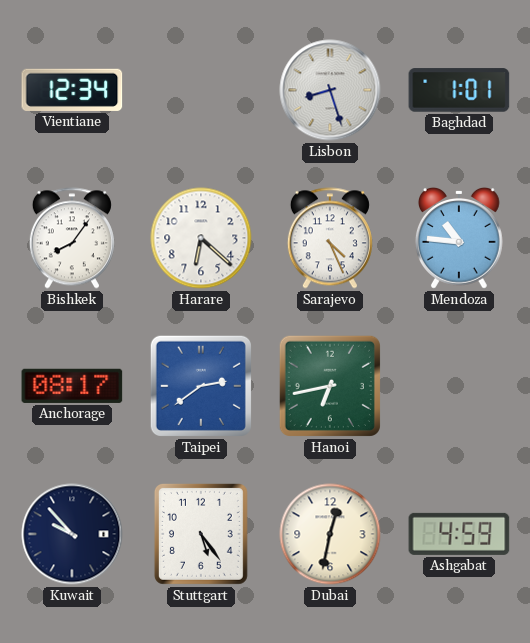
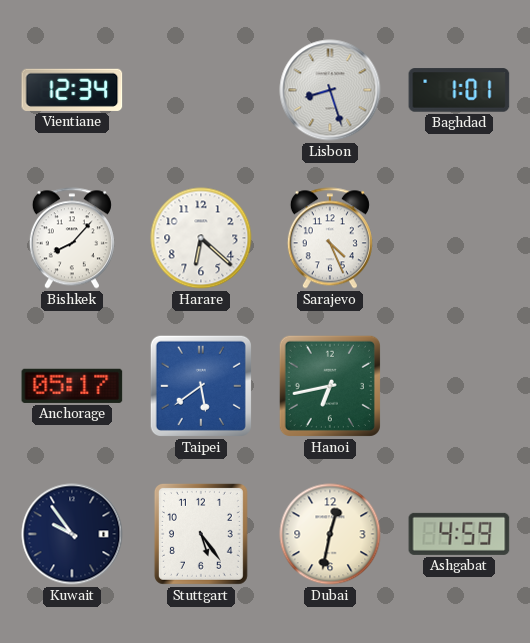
Bishkek: 8:06 -> 8:07
Mendoza: 10:46 -> none
Anchorage: 08:17 -> 05:17
Taipei: 2:39 -> 5:39
Kuwait: 9:53 -> 9:54
